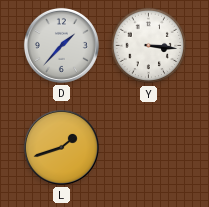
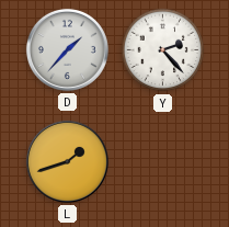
Y: 3:16 -> 2:23
